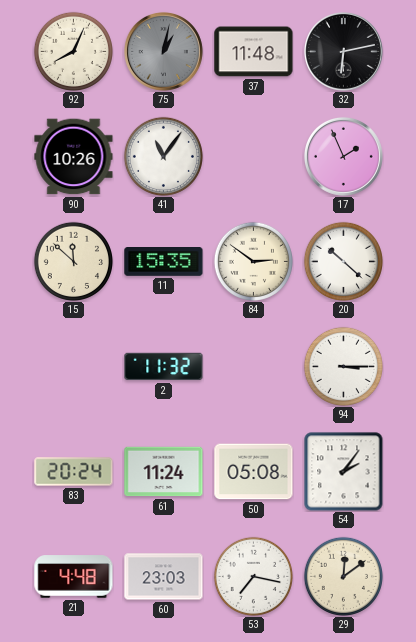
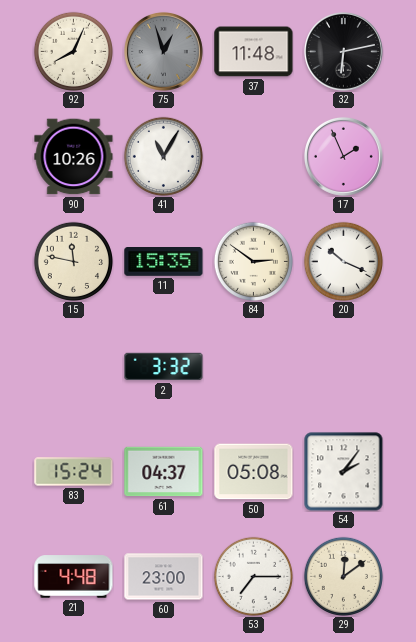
75: 1:02 -> 12:57
41: 11:06 -> 11:05
15: 11:52 -> 11:47
20: 10:22 -> 10:19
2: 11:32 -> 3:32
94: 3:15 -> none
83: 20:24 -> 15:24
61: 11:24 -> 04:37
60: 23:03 -> 23:00
53: 7:17 -> 7:15
